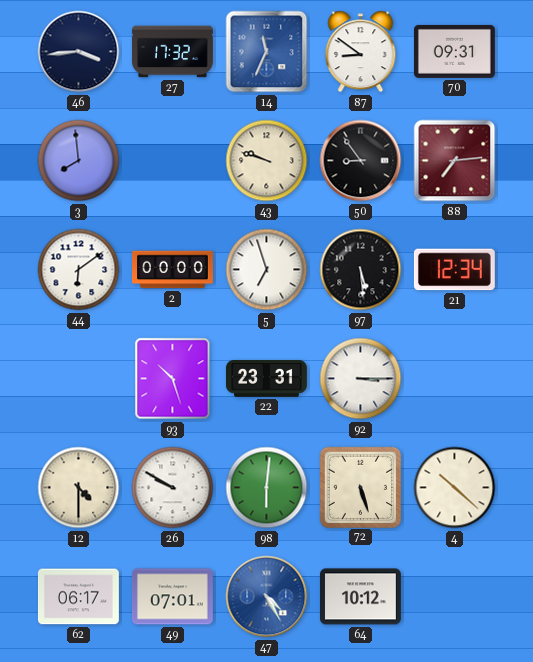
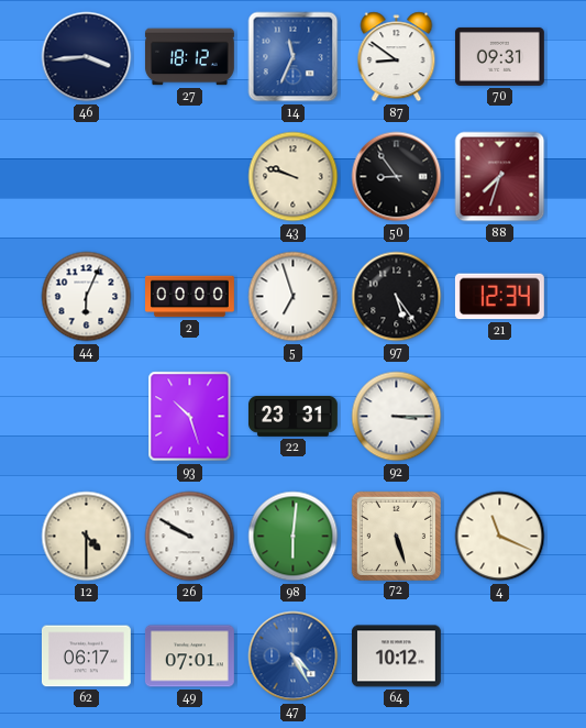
27: 17:32 -> 18:12
3: 7:59 -> none
88: 7:14 -> 7:33
44: 6:09 -> 6:04
97: 5:29 -> 5:24
4: 10:22 -> 11:19
